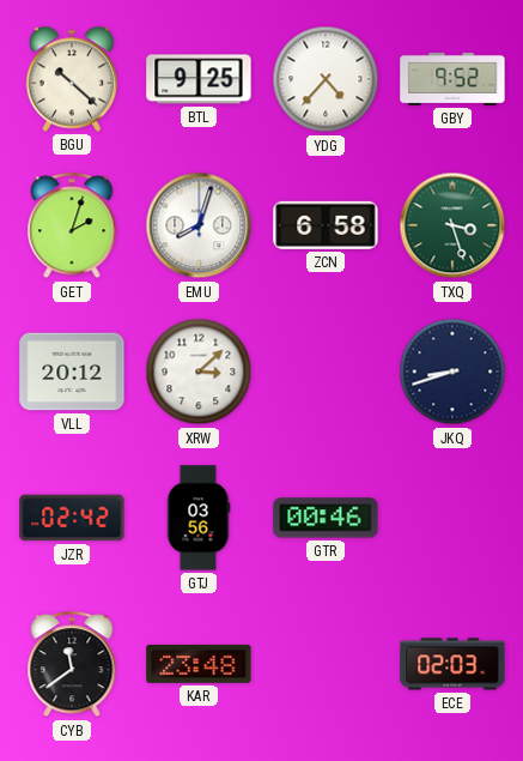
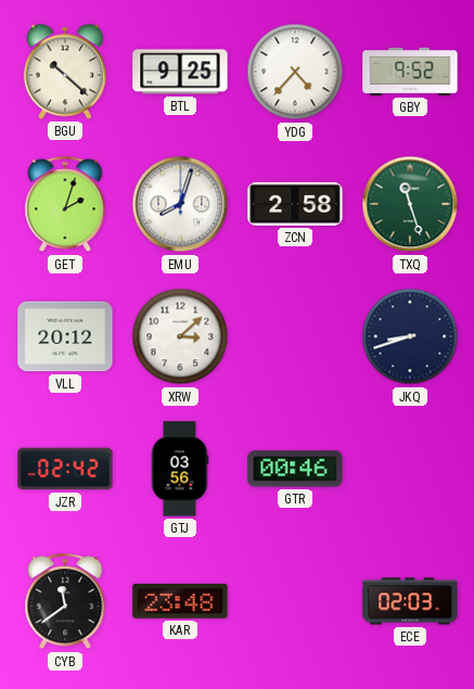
ZCN: 6:58 -> 2:58
TXQ: 3:27 -> 11:27
